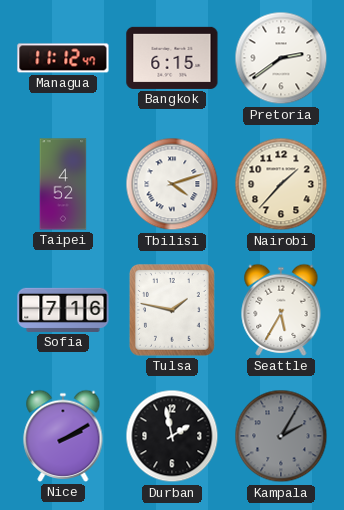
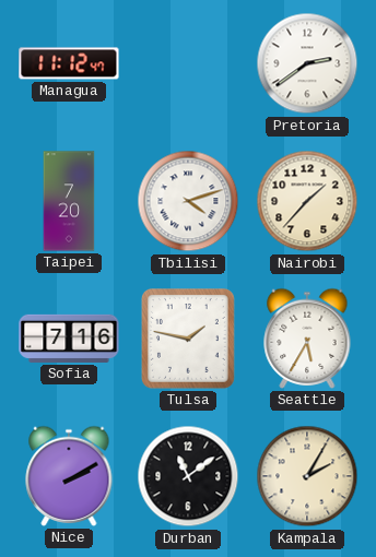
Bangkok: 6:15 -> none
Taipei: 4:52 -> 7:20
Durban: 1:58 -> 11:09
Kampala dial: grey -> cream
